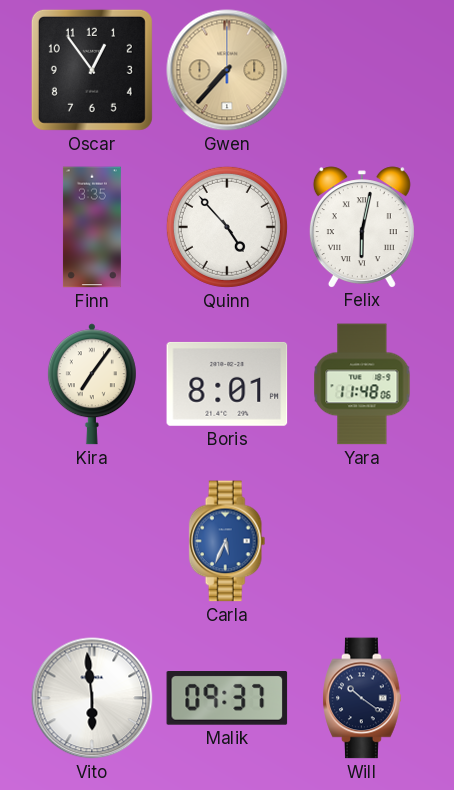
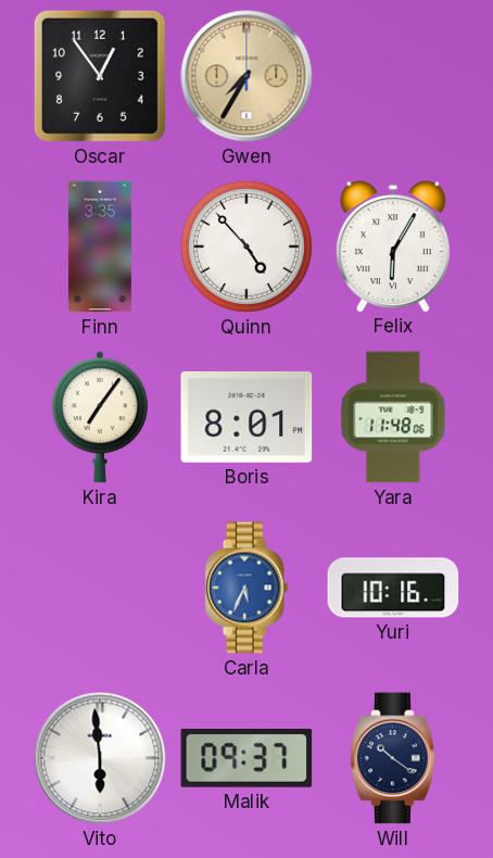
Gwen: 7:37 -> 7:35
Felix: 6:02 -> 6:05
Yuri: none -> 10:16
